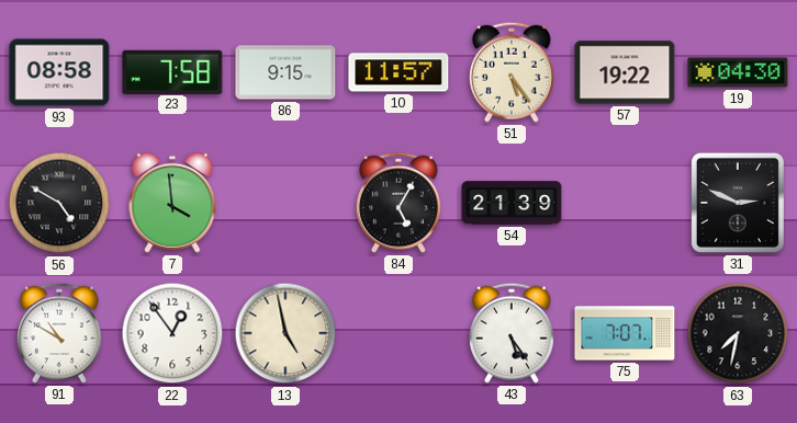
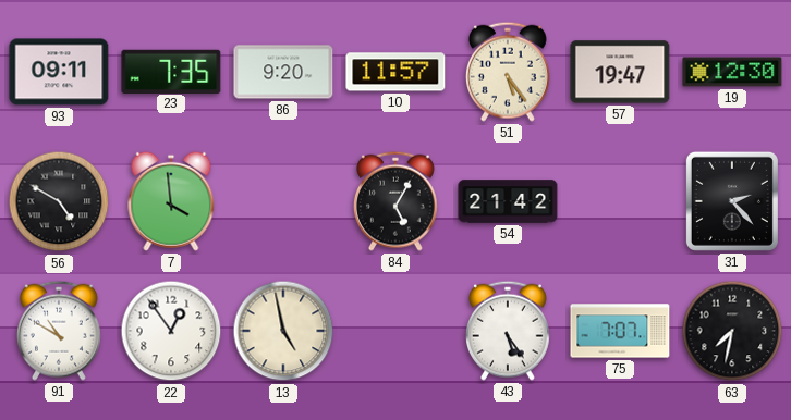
93: 08:58 -> 09:11
23: 7:58 -> 7:35
86: 9:15 -> 9:20
57: 19:22 -> 19:47
19: 04:30 -> 12:30
54: 21:39 -> 21:42
31: 2:49 -> 2:23
